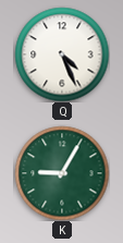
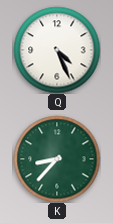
K: 9:05 -> 8:37
